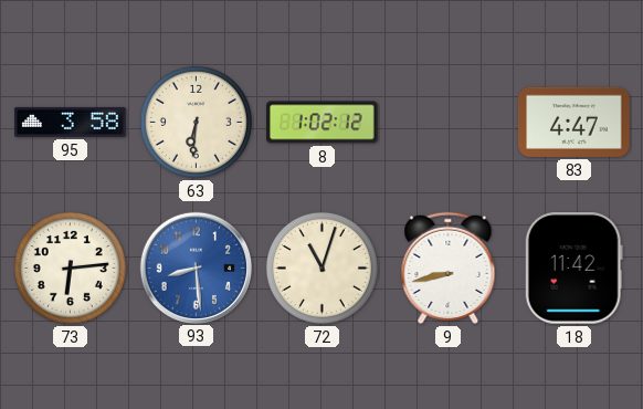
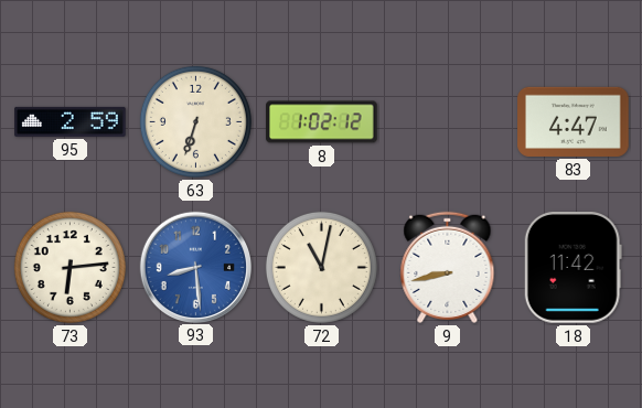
95: 3:58 -> 2:59
63: 6:31 -> 6:33
72: 11:03 -> 11:02
